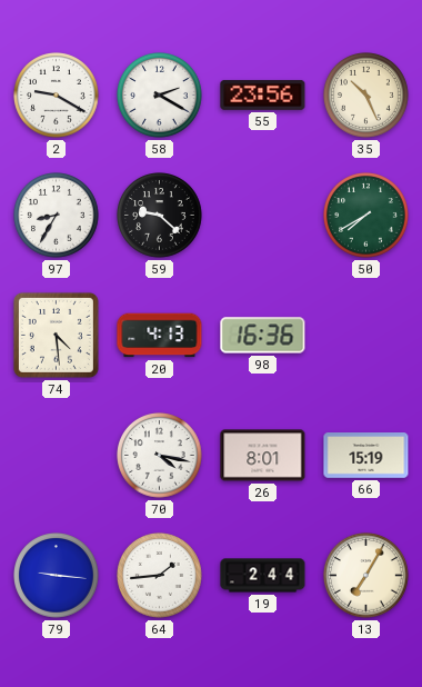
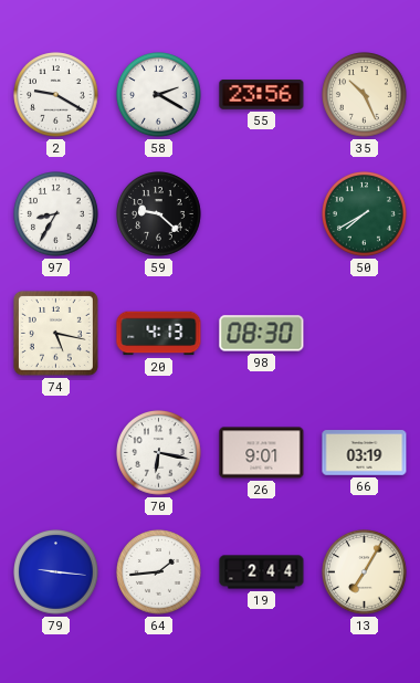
74: 4:29 -> 5:17
98: 16:36 -> 08:30
70: 4:17 -> 6:17
26: 8:01 -> 9:01
66: 15:19 -> 03:19
